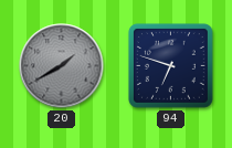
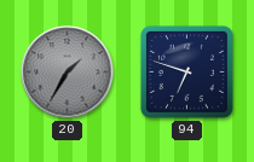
20: 1:40 -> 1:35
